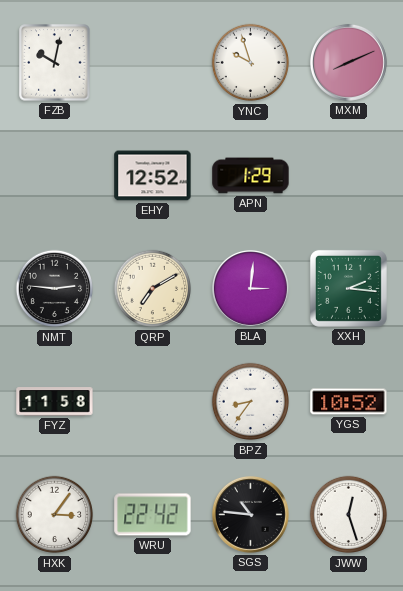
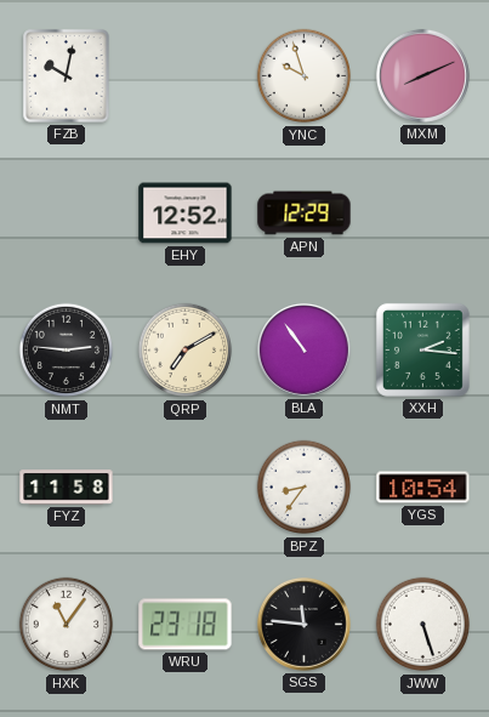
APN: 1:29 -> 12:29
BLA: 3:01 -> 10:54
YGS: 10:52 -> 10:54
HXK: 3:06 -> 11:06
WRU: 22:42 -> 23:18
SGS: 10:46 -> 11:46
JWW: 12:27 -> 5:27
